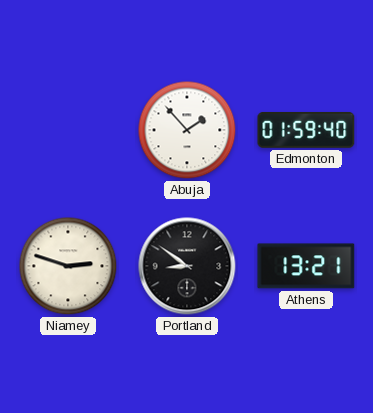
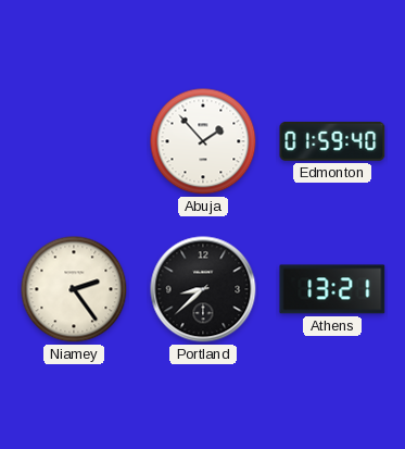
Niamey: 2:48 -> 2:24
Portland: 8:51 -> 8:38
